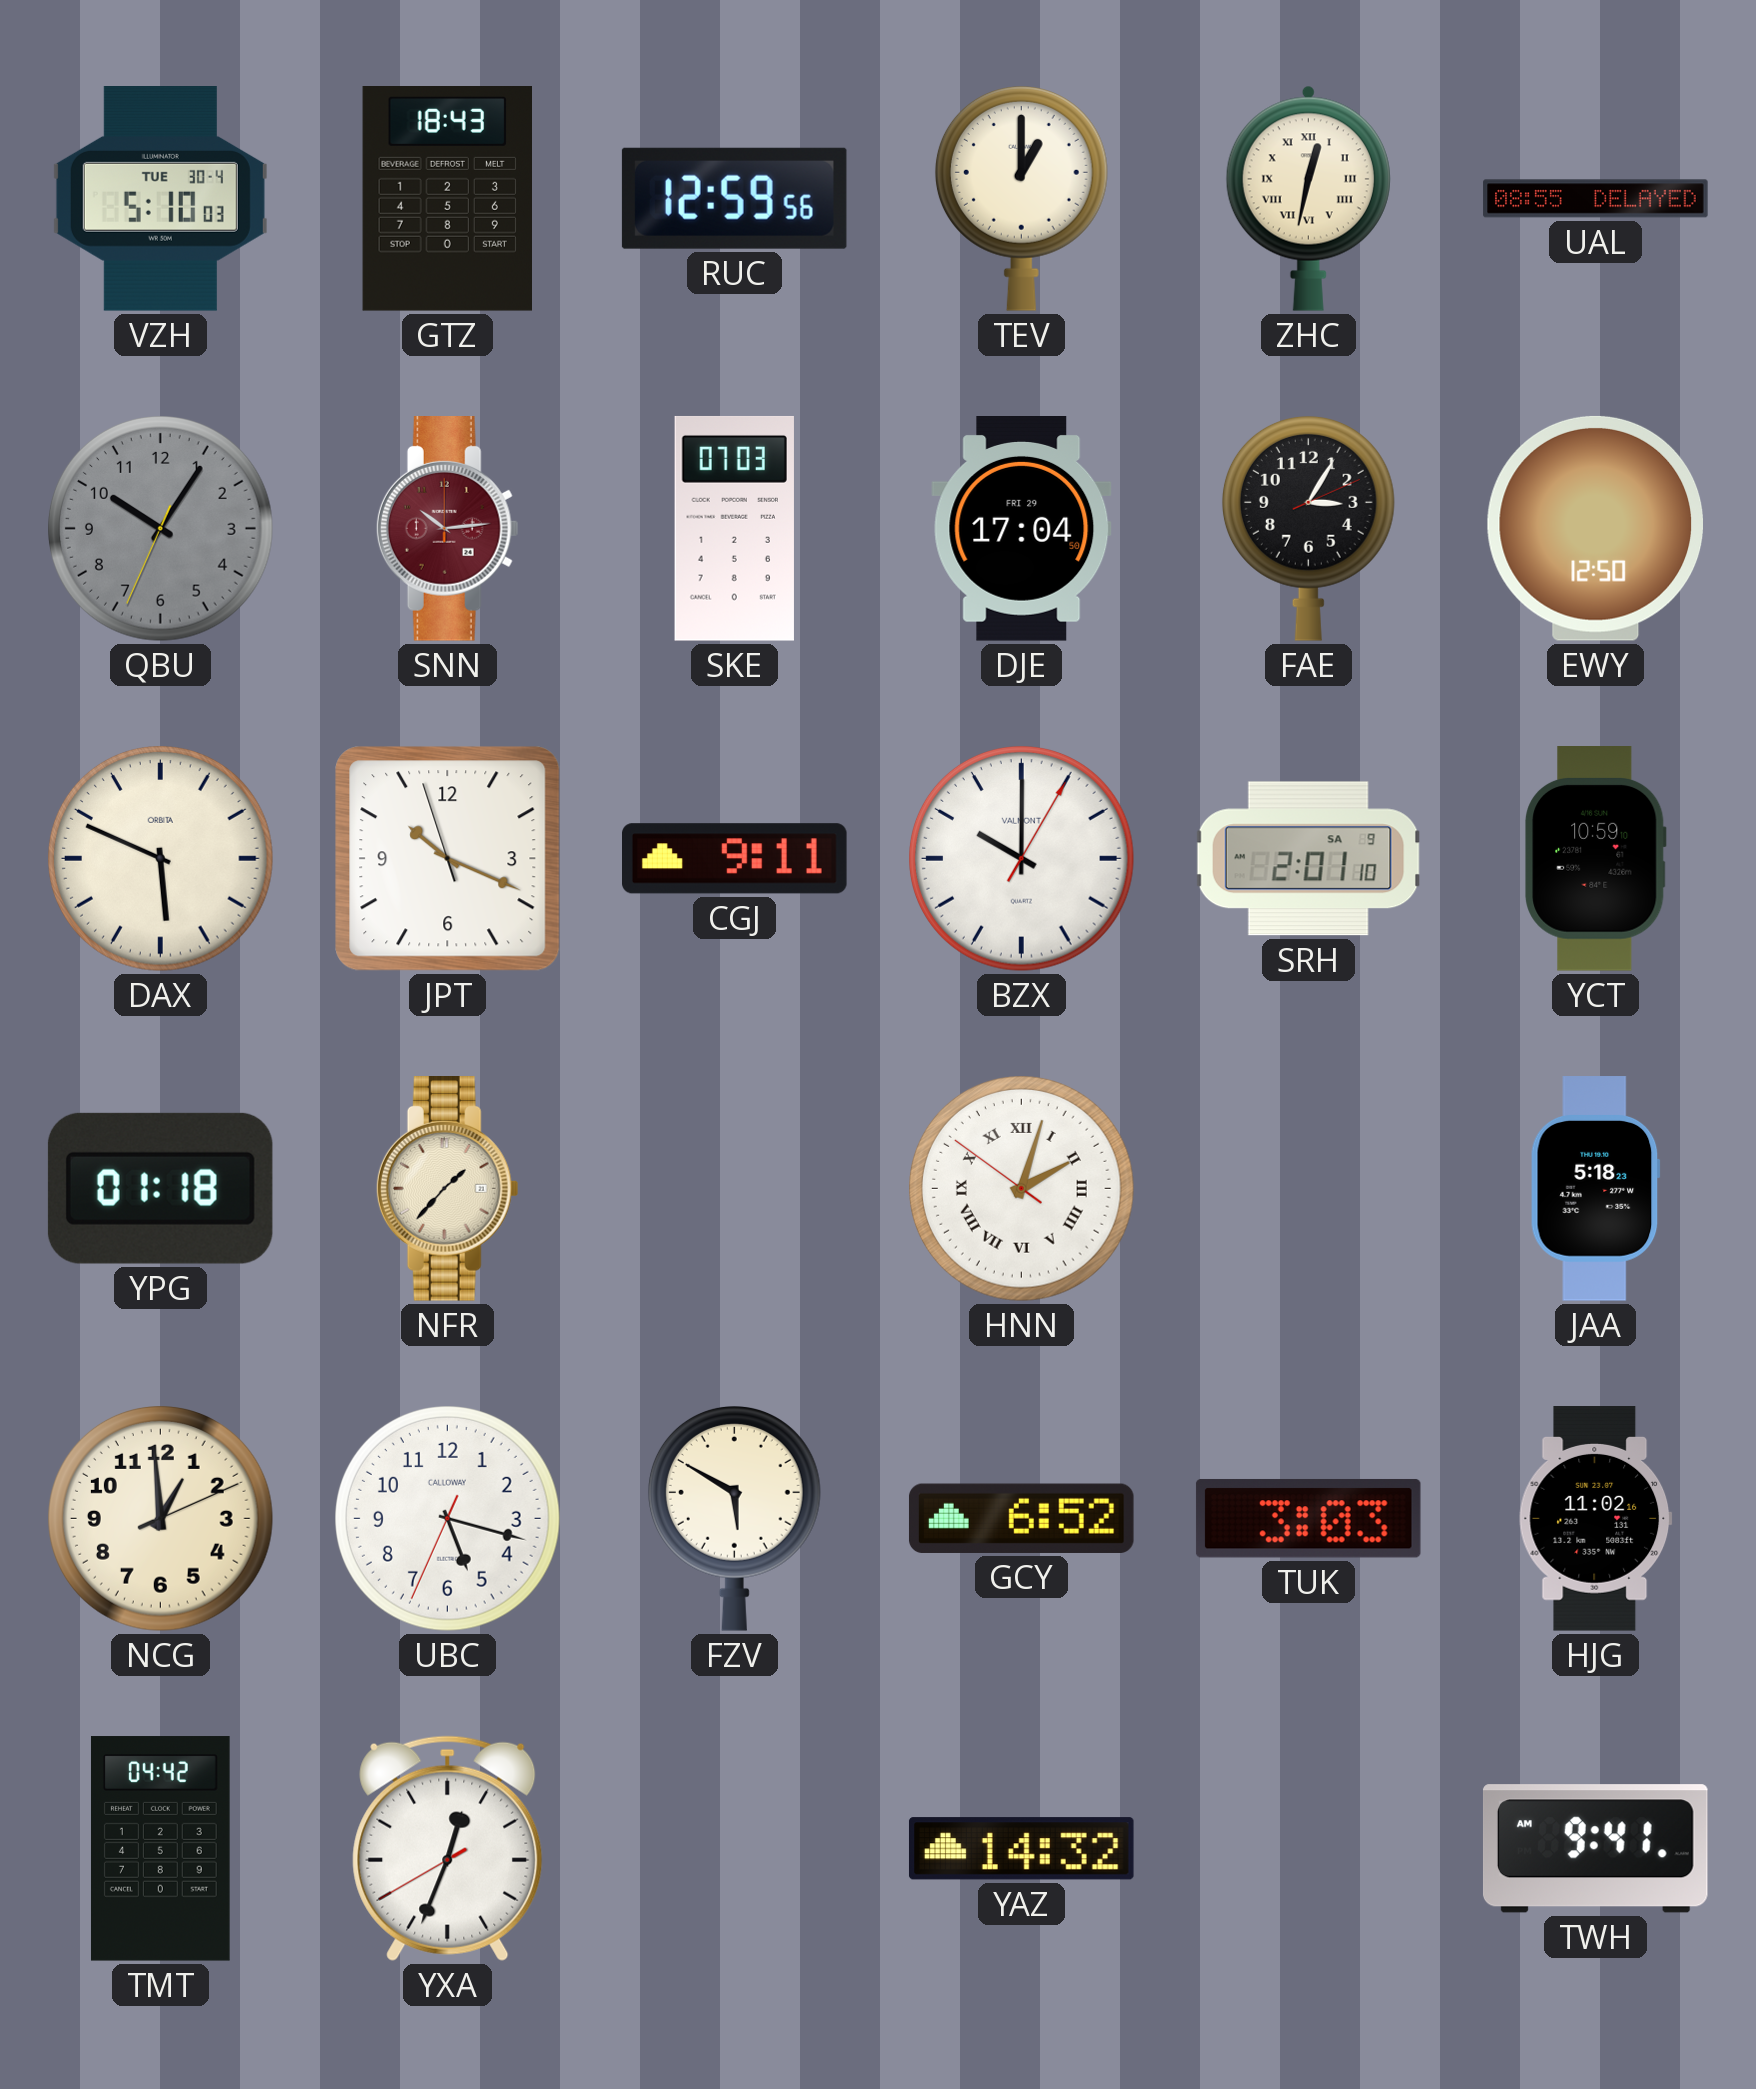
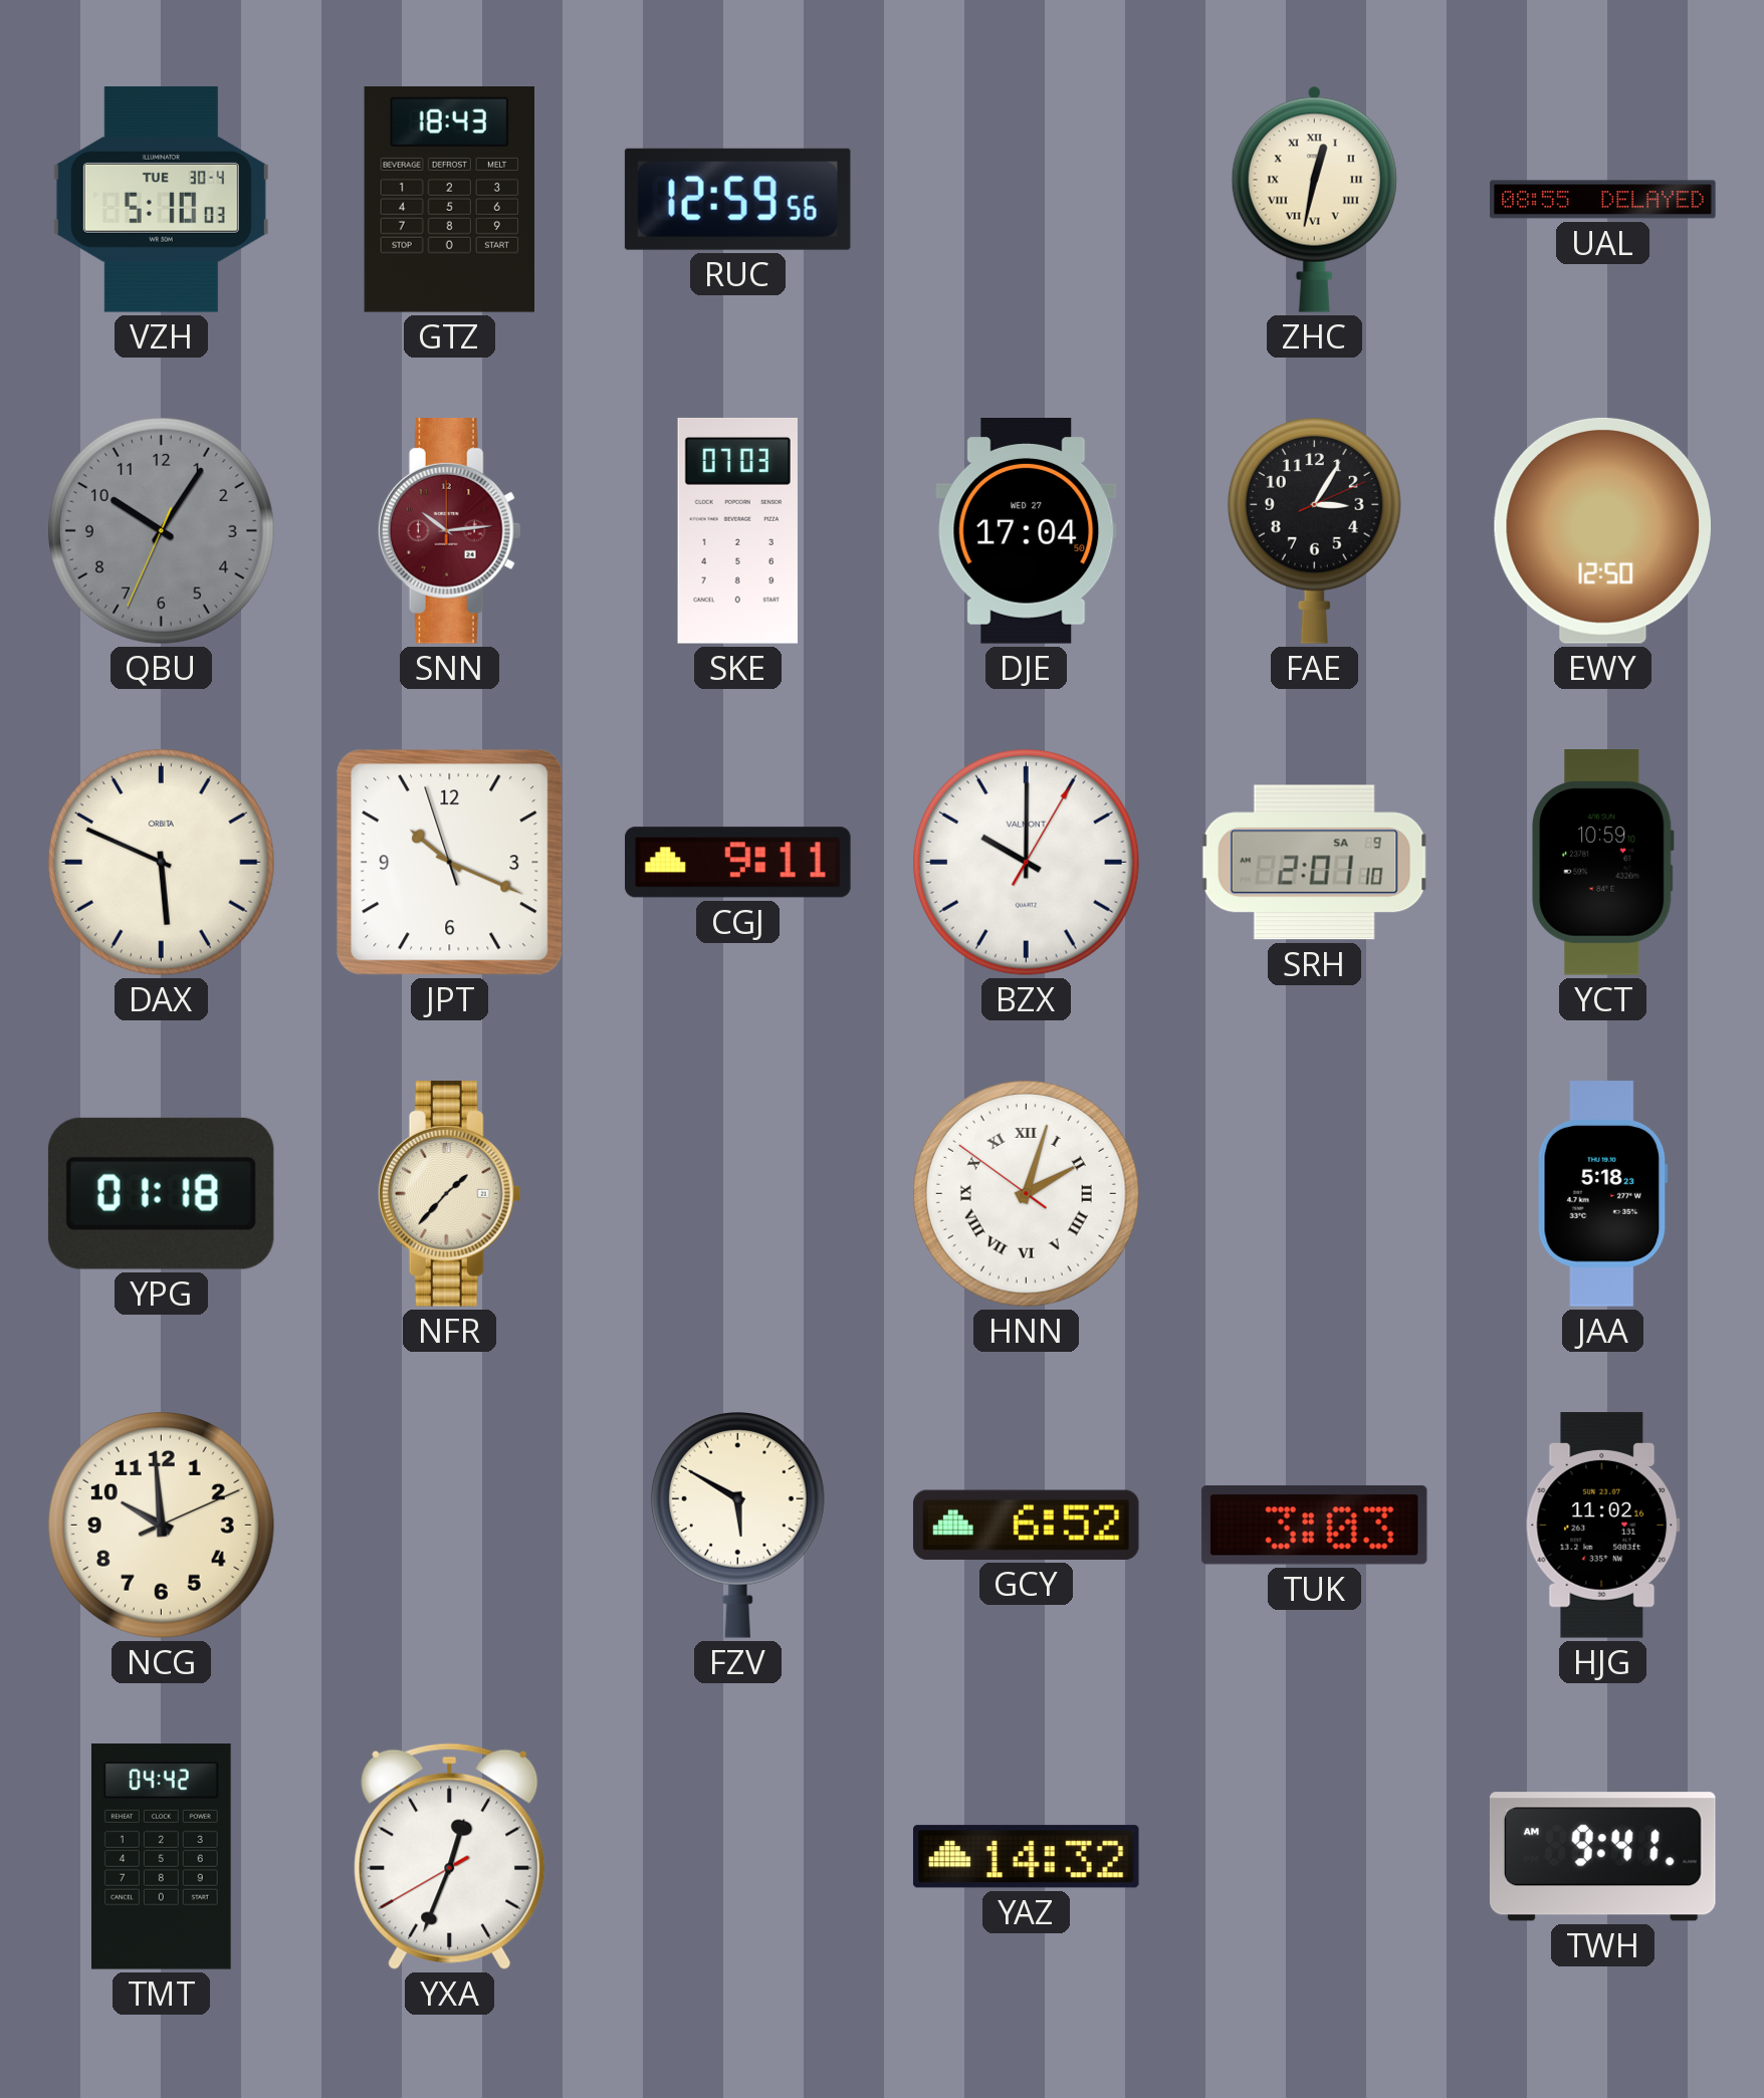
TEV: 1:00 -> none
DJE date: FRI 29 -> WED 27
NCG: 12:59 -> 9:59
UBC: 5:17 -> none
